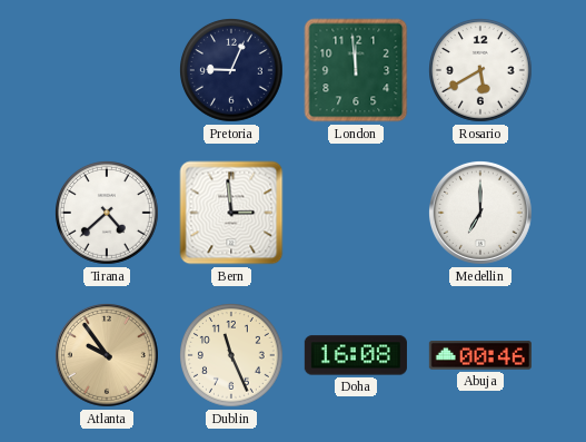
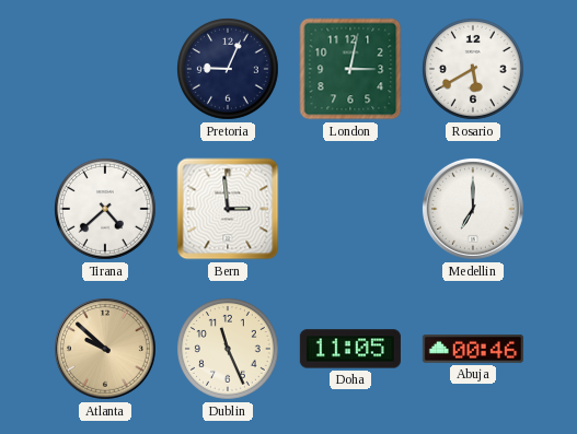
London: 11:59 -> 3:02
Atlanta: 9:54 -> 9:52
Doha: 16:08 -> 11:05
